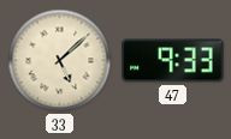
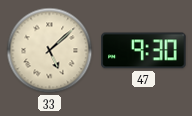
47: 9:33 -> 9:30
